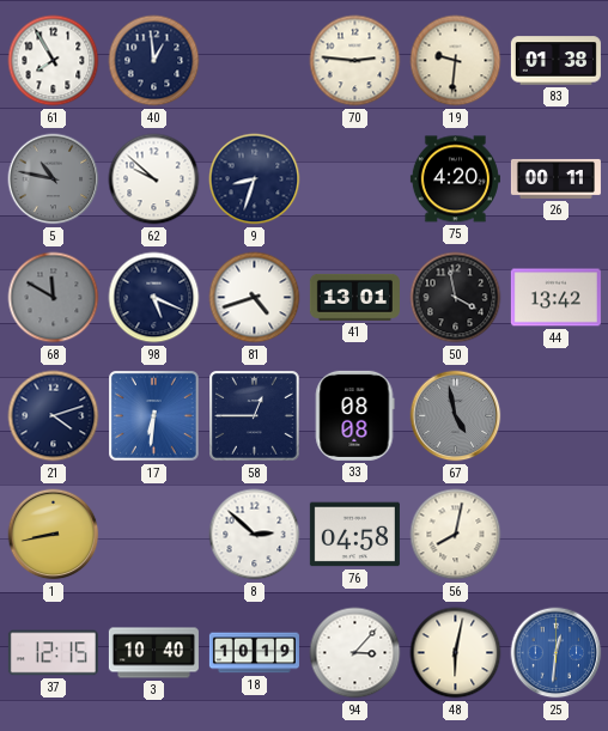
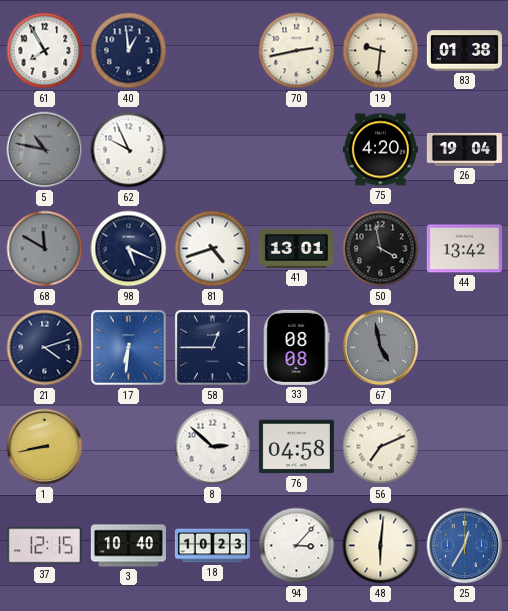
70: 2:46 -> 2:43
62: 9:52 -> 9:56
9: 8:33 -> none
26: 00:11 -> 19:04
56: 8:02 -> 7:11
18: 10:19 -> 10:23
48: 6:02 -> 6:01
25: 12:31 -> 12:35
